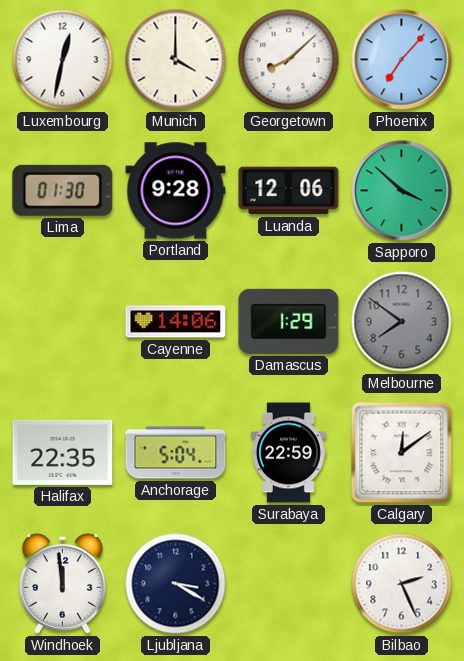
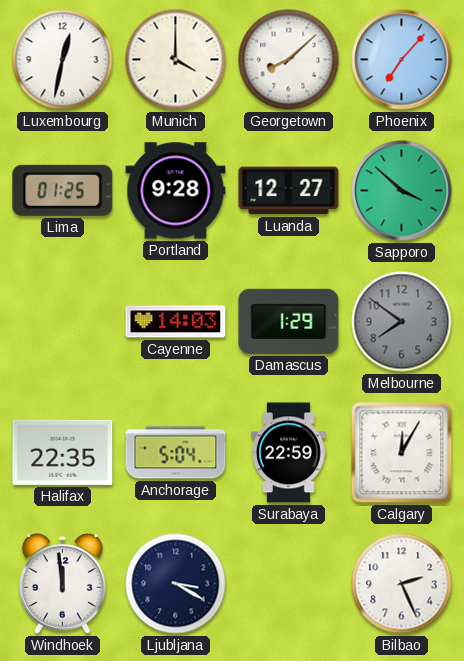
Lima: 01:30 -> 01:25
Luanda: 12:06 -> 12:27
Cayenne: 14:06 -> 14:03
Calgary: 12:09 -> 12:05
